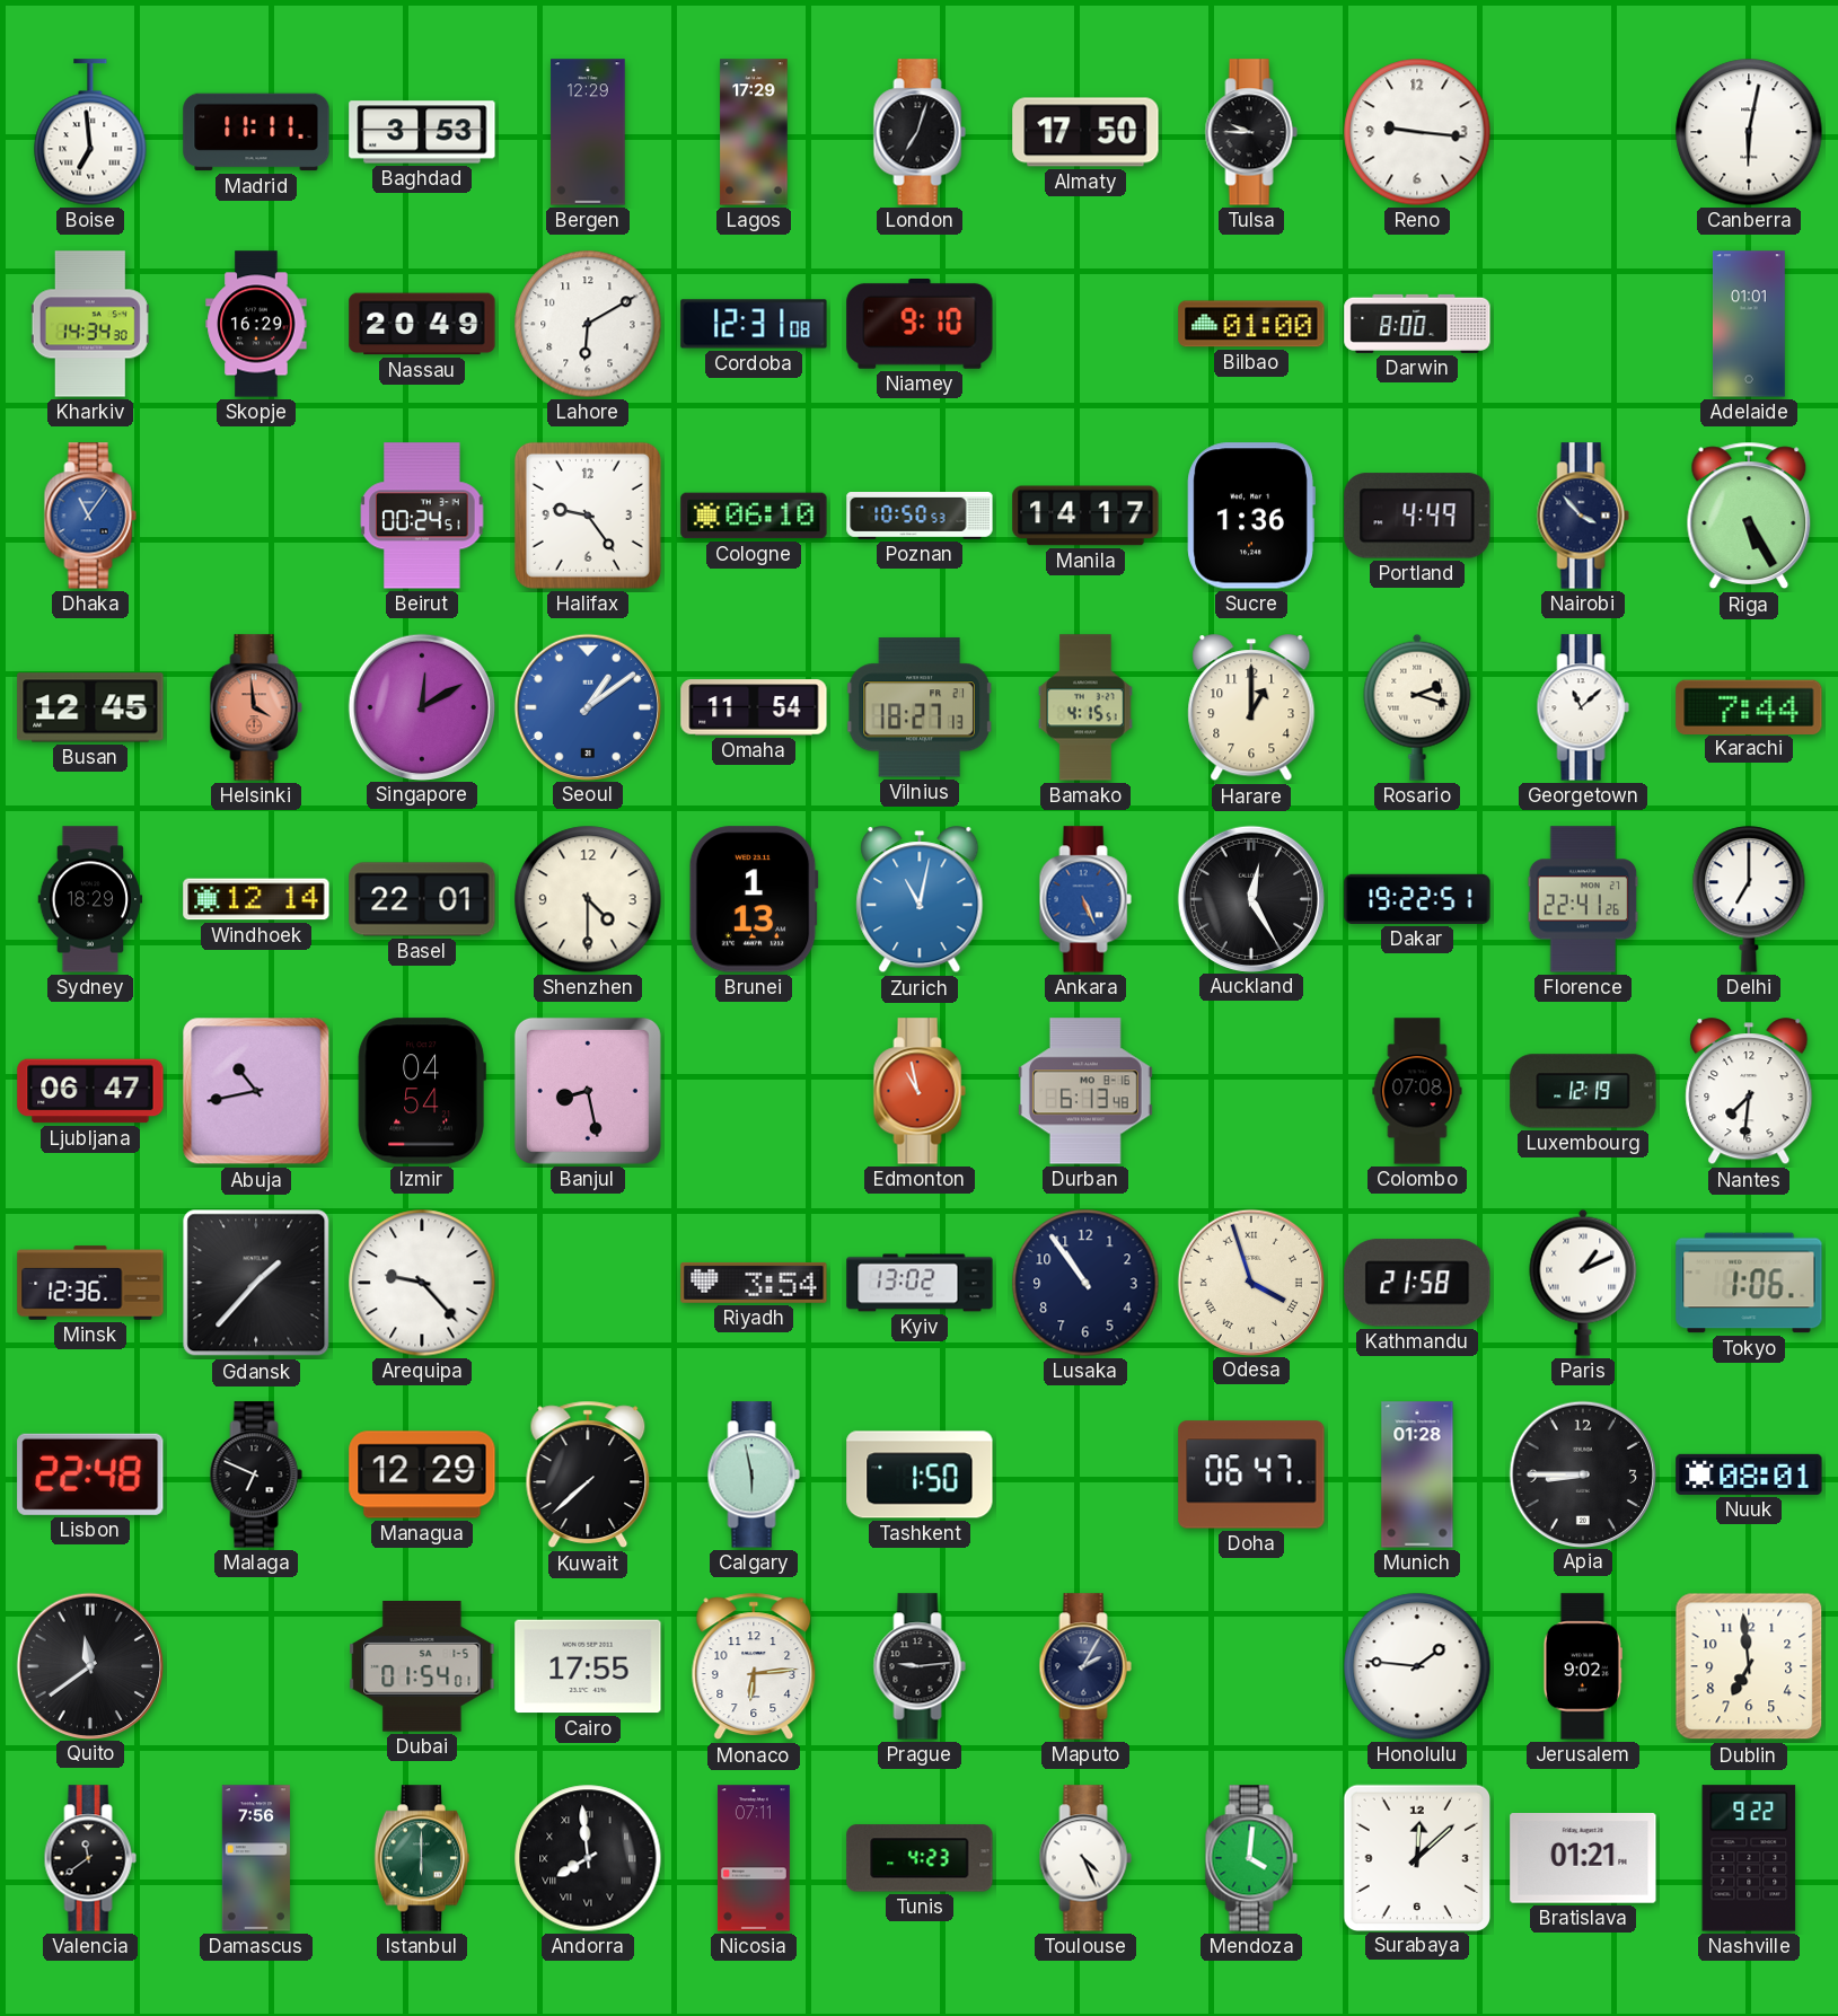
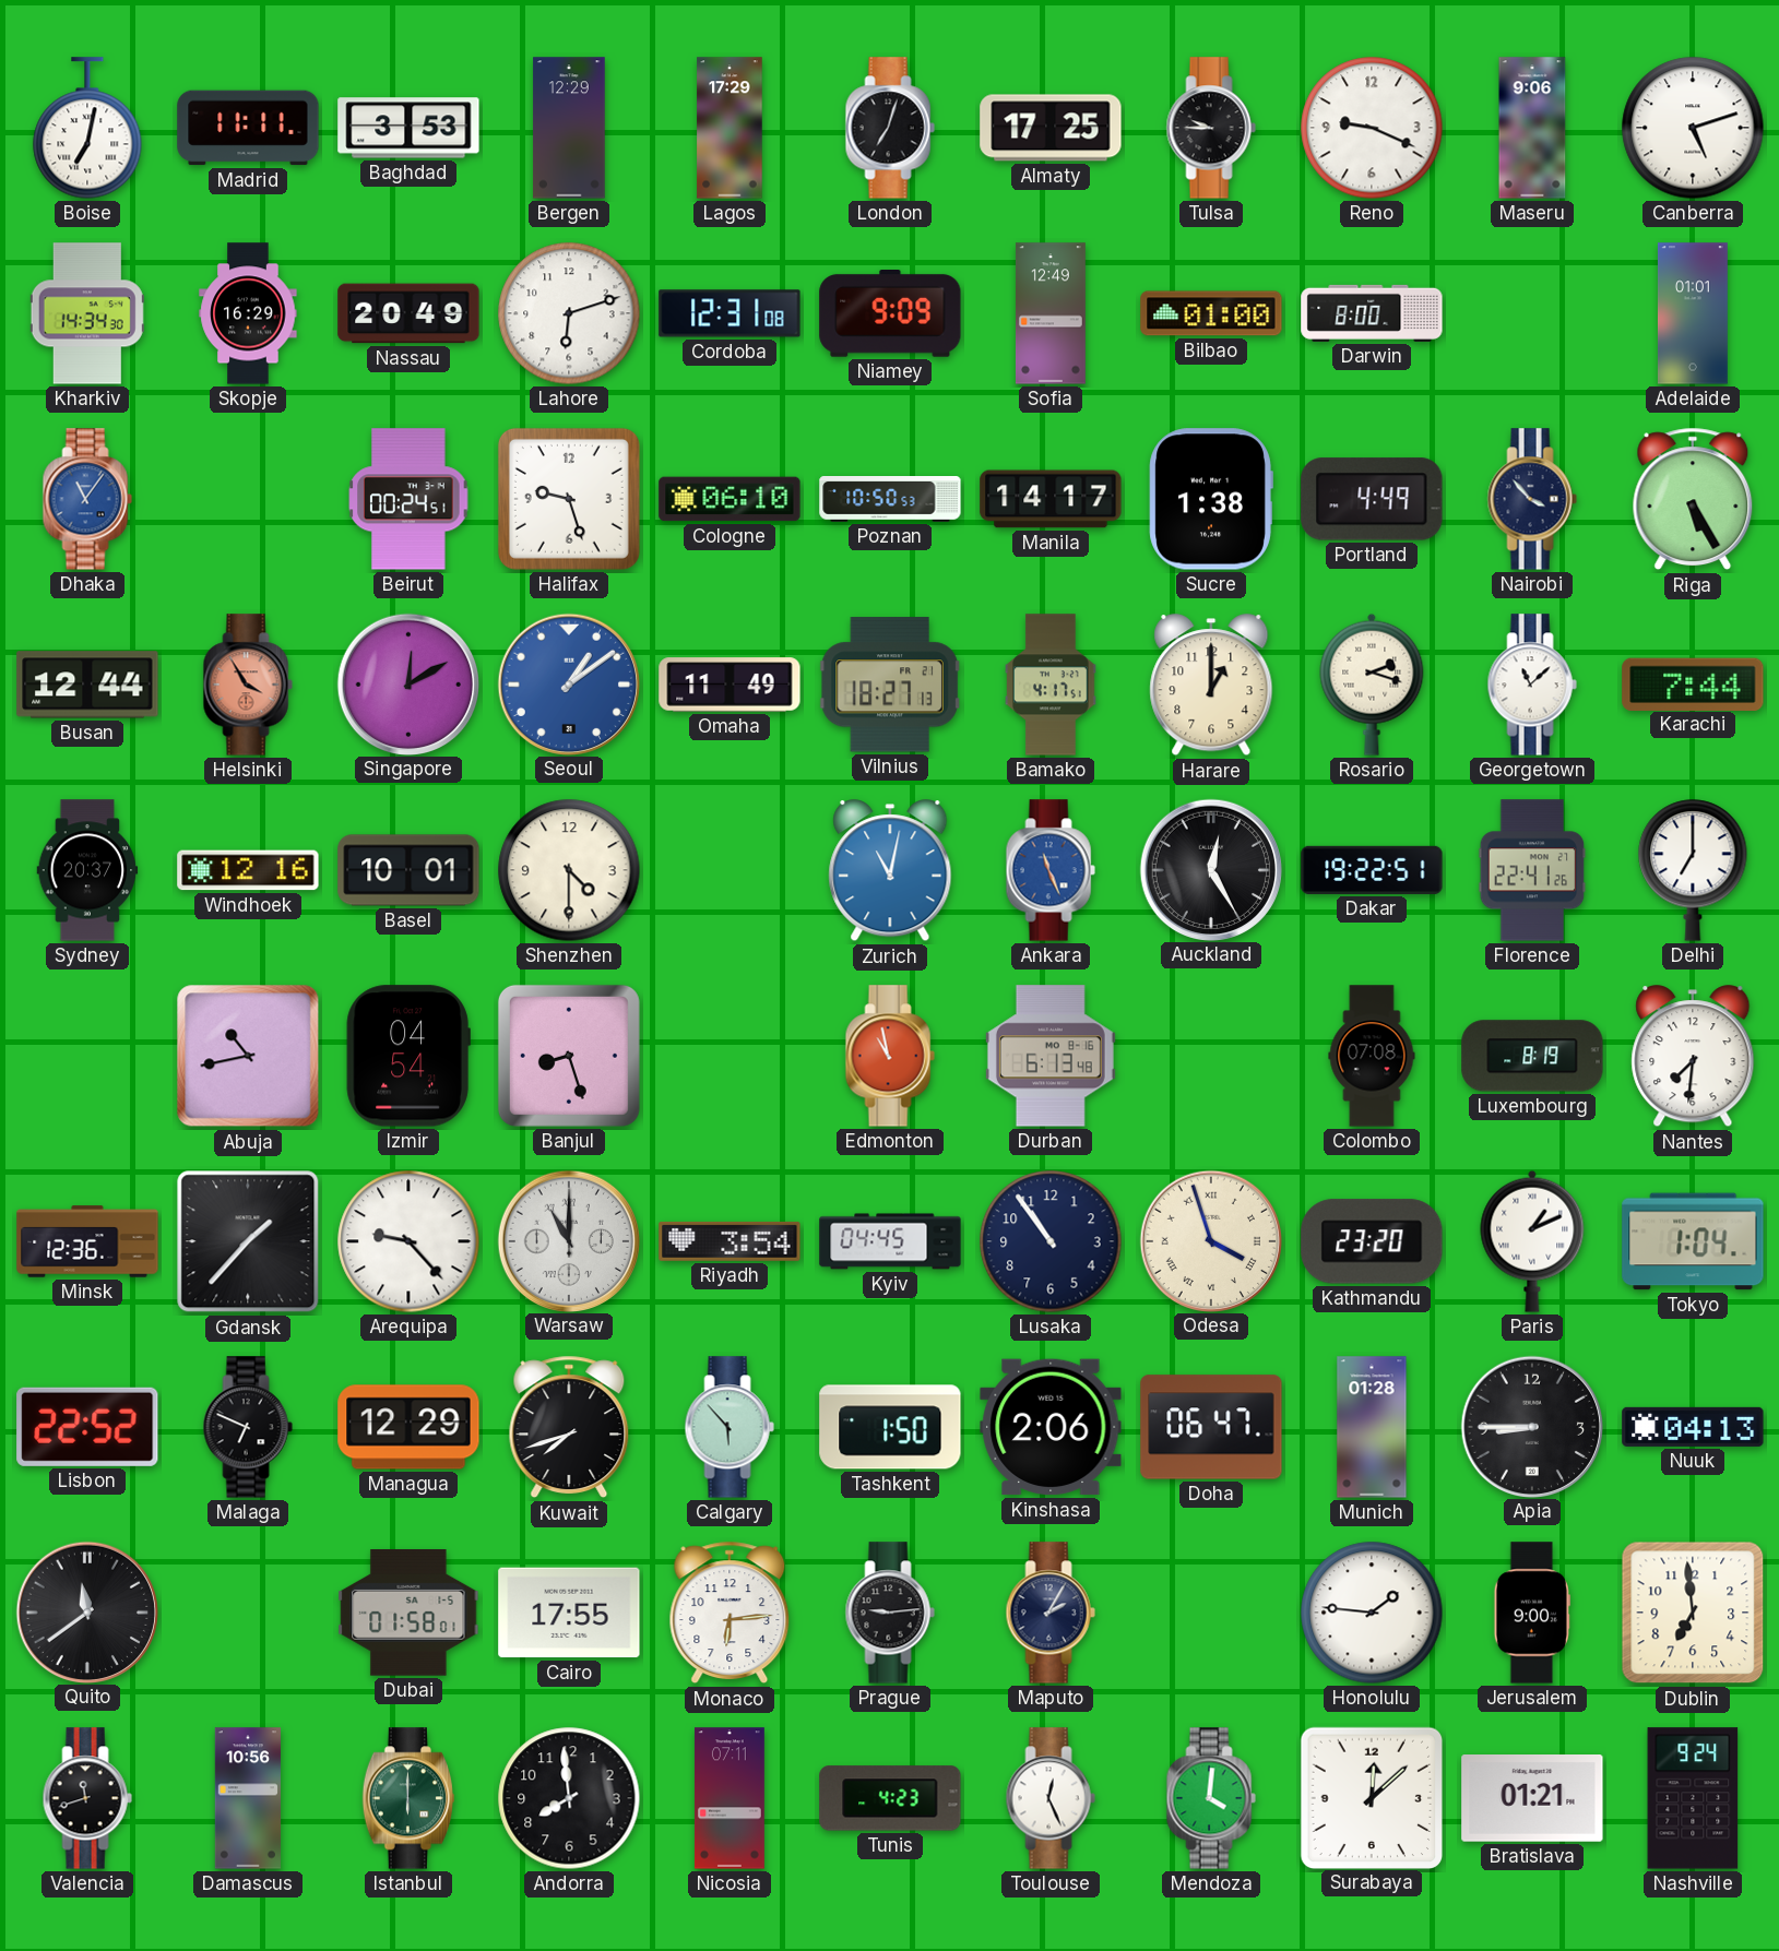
Boise: 6:59 -> 7:02
Almaty: 17:50 -> 17:25
Reno: 9:16 -> 9:19
Maseru: none -> 9:06
Canberra: 6:02 -> 5:12
Lahore: 6:10 -> 6:12
Niamey: 9:10 -> 9:09
Sofia: none -> 12:49
Halifax: 9:24 -> 9:27
Sucre: 1:36 -> 1:38
Busan: 12:45 -> 12:44
Helsinki: 3:59 -> 3:55
Omaha: 11:54 -> 11:49
Bamako: 4:15 -> 4:17
Sydney: 18:29 -> 20:37
Windhoek: 12:14 -> 12:16
Basel: 22:01 -> 10:01
Brunei: 1:13 -> none
Ankara: 5:26 -> 11:26
Ljubljana: 06:47 -> none
Banjul: 8:28 -> 8:27
Luxembourg: 12:19 -> 8:19
Warsaw: none -> 11:00
Kyiv: 13:02 -> 04:45
Kathmandu: 21:58 -> 23:20
Tokyo: 1:06 -> 1:04
Lisbon: 22:48 -> 22:52
Kuwait: 7:38 -> 7:42
Calgary: 5:58 -> 5:53
Kinshasa: none -> 2:06
Nuuk: 08:01 -> 04:13
Dubai: 01:54 -> 01:58
Jerusalem: 9:02 -> 9:00
Valencia: 11:39 -> 11:42
Damascus: 7:56 -> 10:56
Andorra numerals: Roman -> Arabic
Toulouse: 4:26 -> 12:26
Nashville: 9:22 -> 9:24
